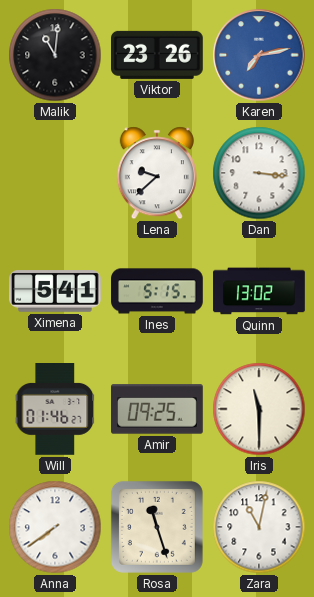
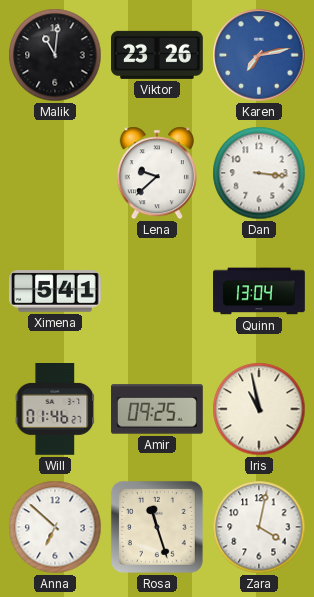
Ines: 5:15 -> none
Quinn: 13:02 -> 13:04
Iris: 11:30 -> 10:58
Anna: 7:39 -> 6:52
Zara: 11:02 -> 4:02
